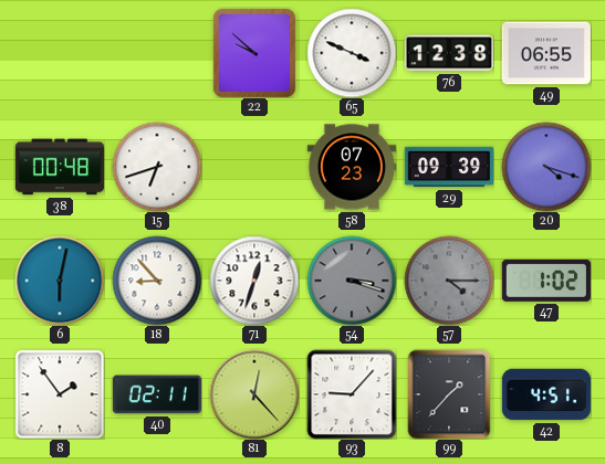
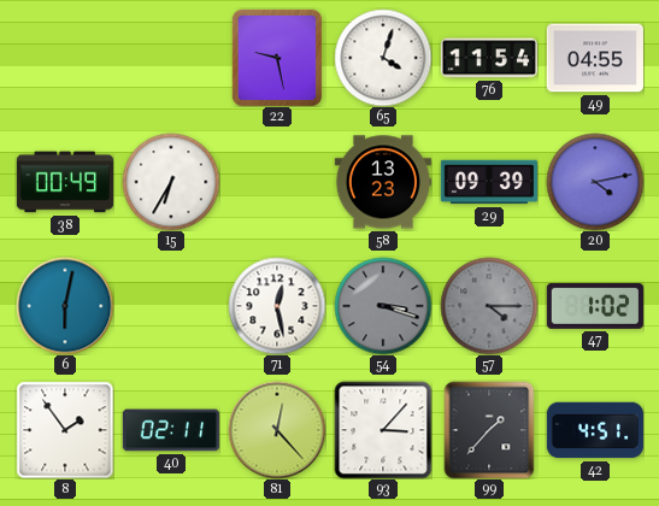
22: 9:52 -> 9:28
65: 3:49 -> 4:03
76: 12:38 -> 11:54
49: 06:55 -> 04:55
38: 00:48 -> 00:49
15: 6:42 -> 6:35
58: 07:23 -> 13:23
20: 4:18 -> 4:13
18: 8:53 -> none
71: 12:33 -> 12:28
93: 9:07 -> 3:07
